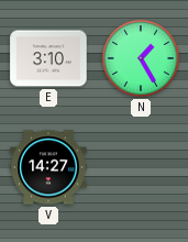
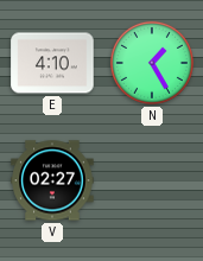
E: 3:10 -> 4:10
V: 14:27 -> 02:27
